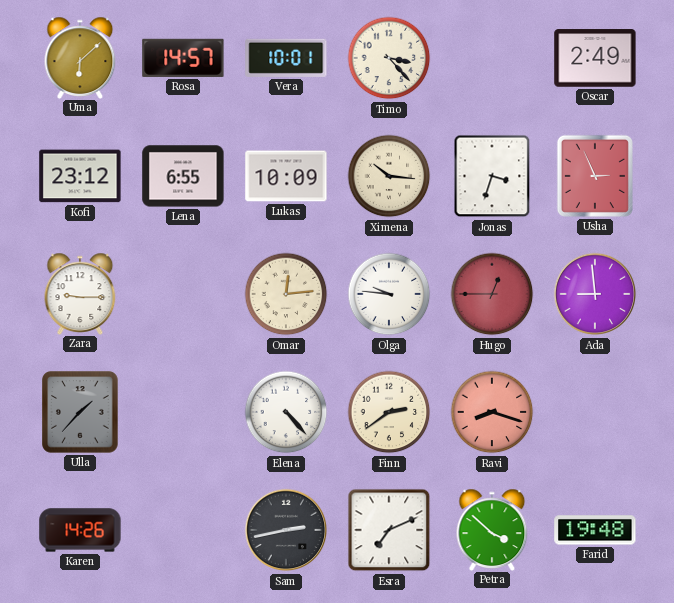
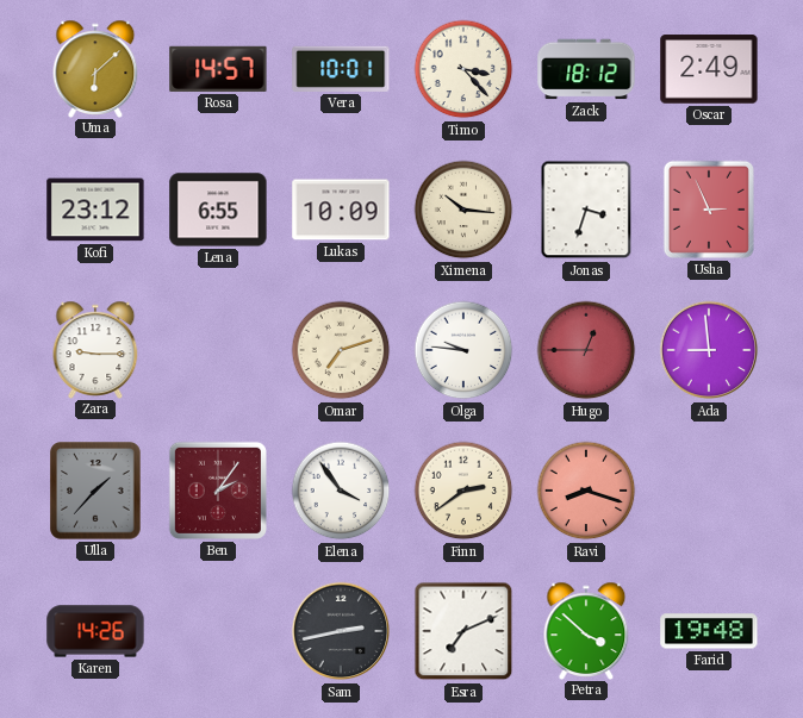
Zack: none -> 18:12
Omar: 12:14 -> 7:12
Ben: none -> 2:06
Elena: 4:23 -> 3:54
